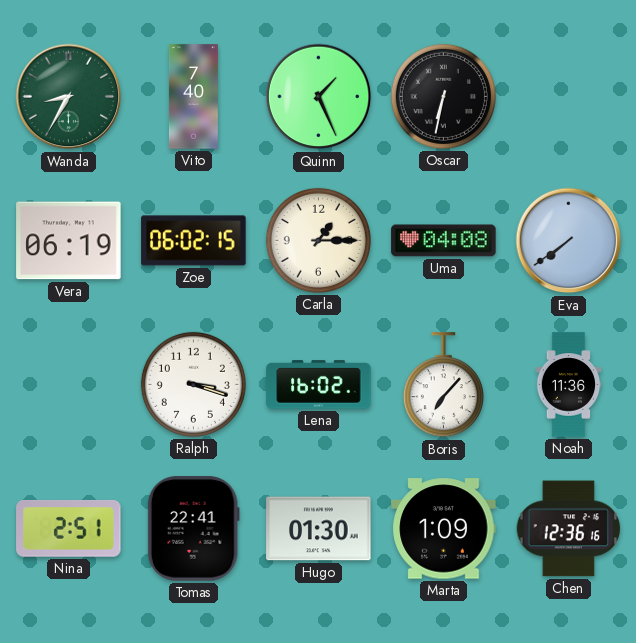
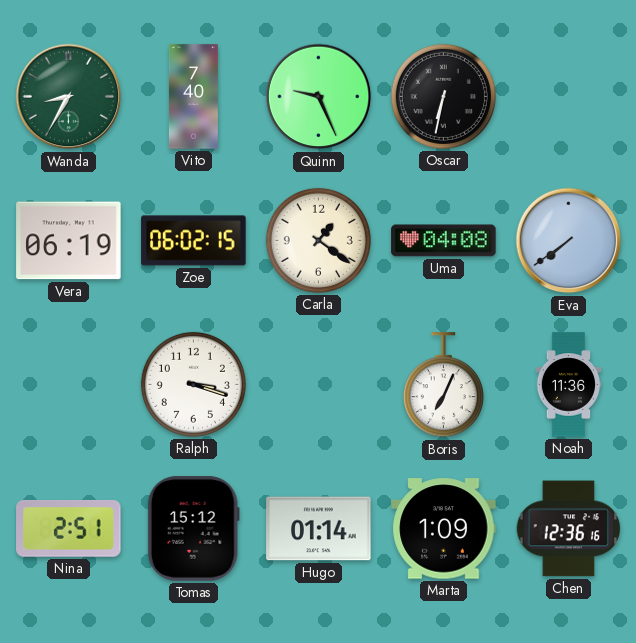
Quinn: 1:26 -> 9:26
Carla: 1:15 -> 1:21
Lena: 16:02 -> none
Boris: 7:07 -> 7:04
Tomas: 22:41 -> 15:12
Hugo: 01:30 -> 01:14
